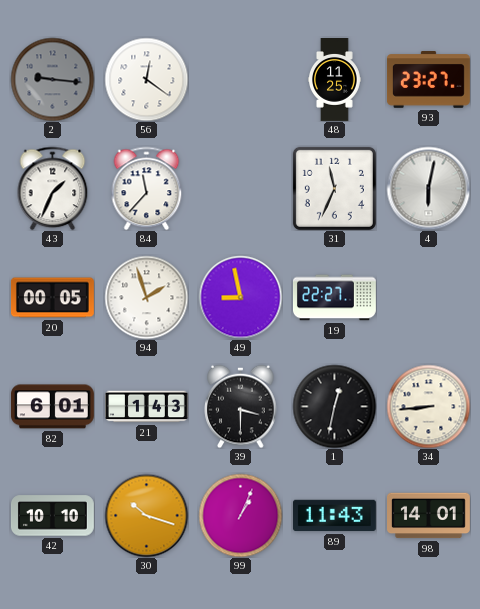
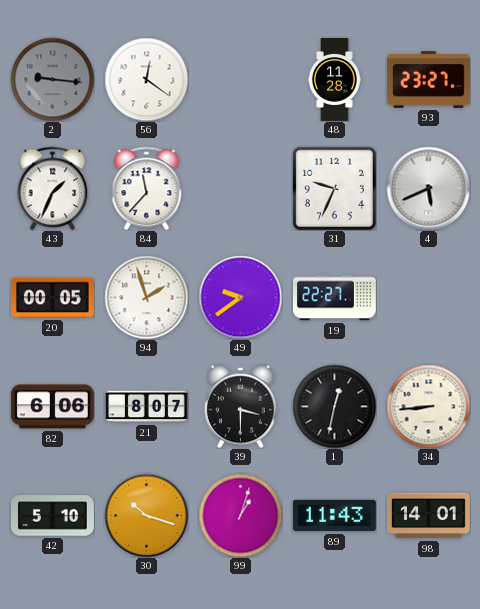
48: 11:25 -> 11:28
31: 11:34 -> 9:34
4: 6:02 -> 5:41
49: 8:58 -> 9:39
82: 6:01 -> 6:06
21: 1:43 -> 8:07
42: 10:10 -> 5:10
99: 1:04 -> 1:03
